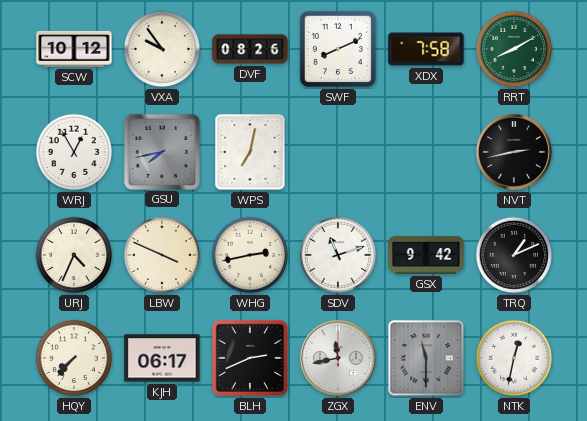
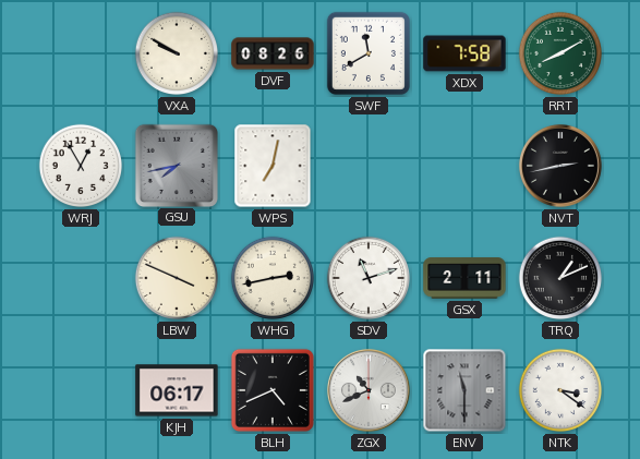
SCW: 10:12 -> none
VXA: 9:54 -> 9:50
SWF: 8:11 -> 11:40
URJ: 4:34 -> none
GSX: 9:42 -> 2:11
HQY: 7:37 -> none
BLH: 2:41 -> 4:41
ZGX: 11:43 -> 10:41
NTK: 12:32 -> 3:21
